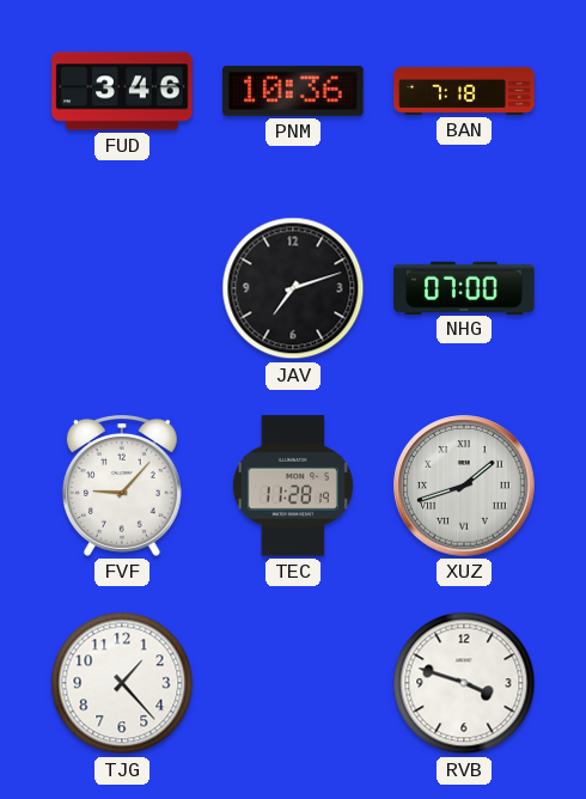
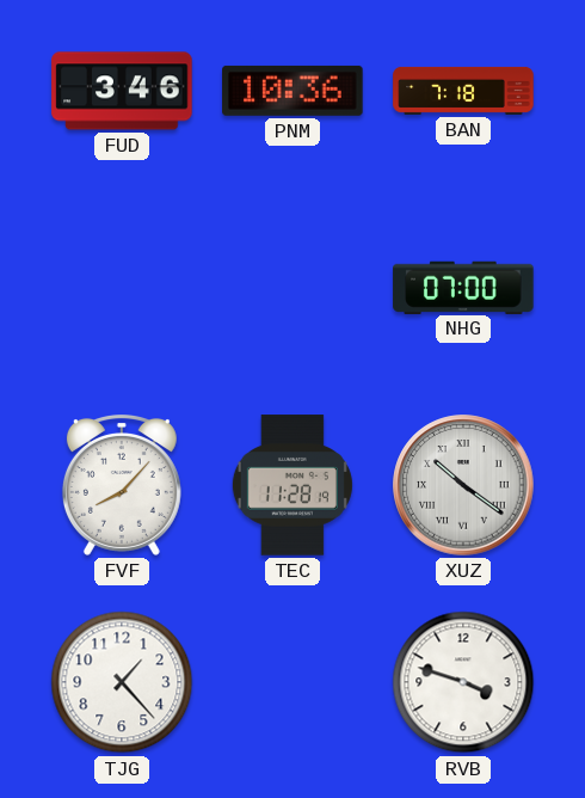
JAV: 7:12 -> none
FVF: 9:07 -> 8:07
XUZ: 1:42 -> 10:21
